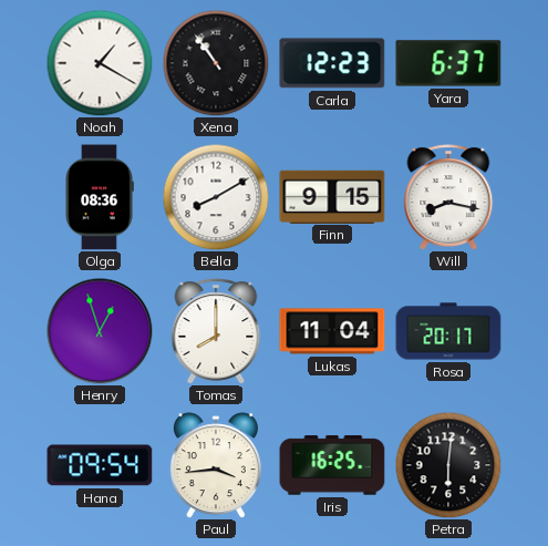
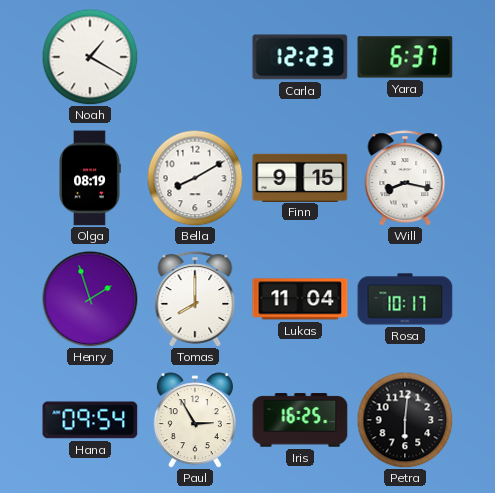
Xena: 10:54 -> none
Olga: 08:36 -> 08:19
Henry: 12:57 -> 1:57
Rosa: 20:17 -> 10:17
Paul: 3:44 -> 2:55
